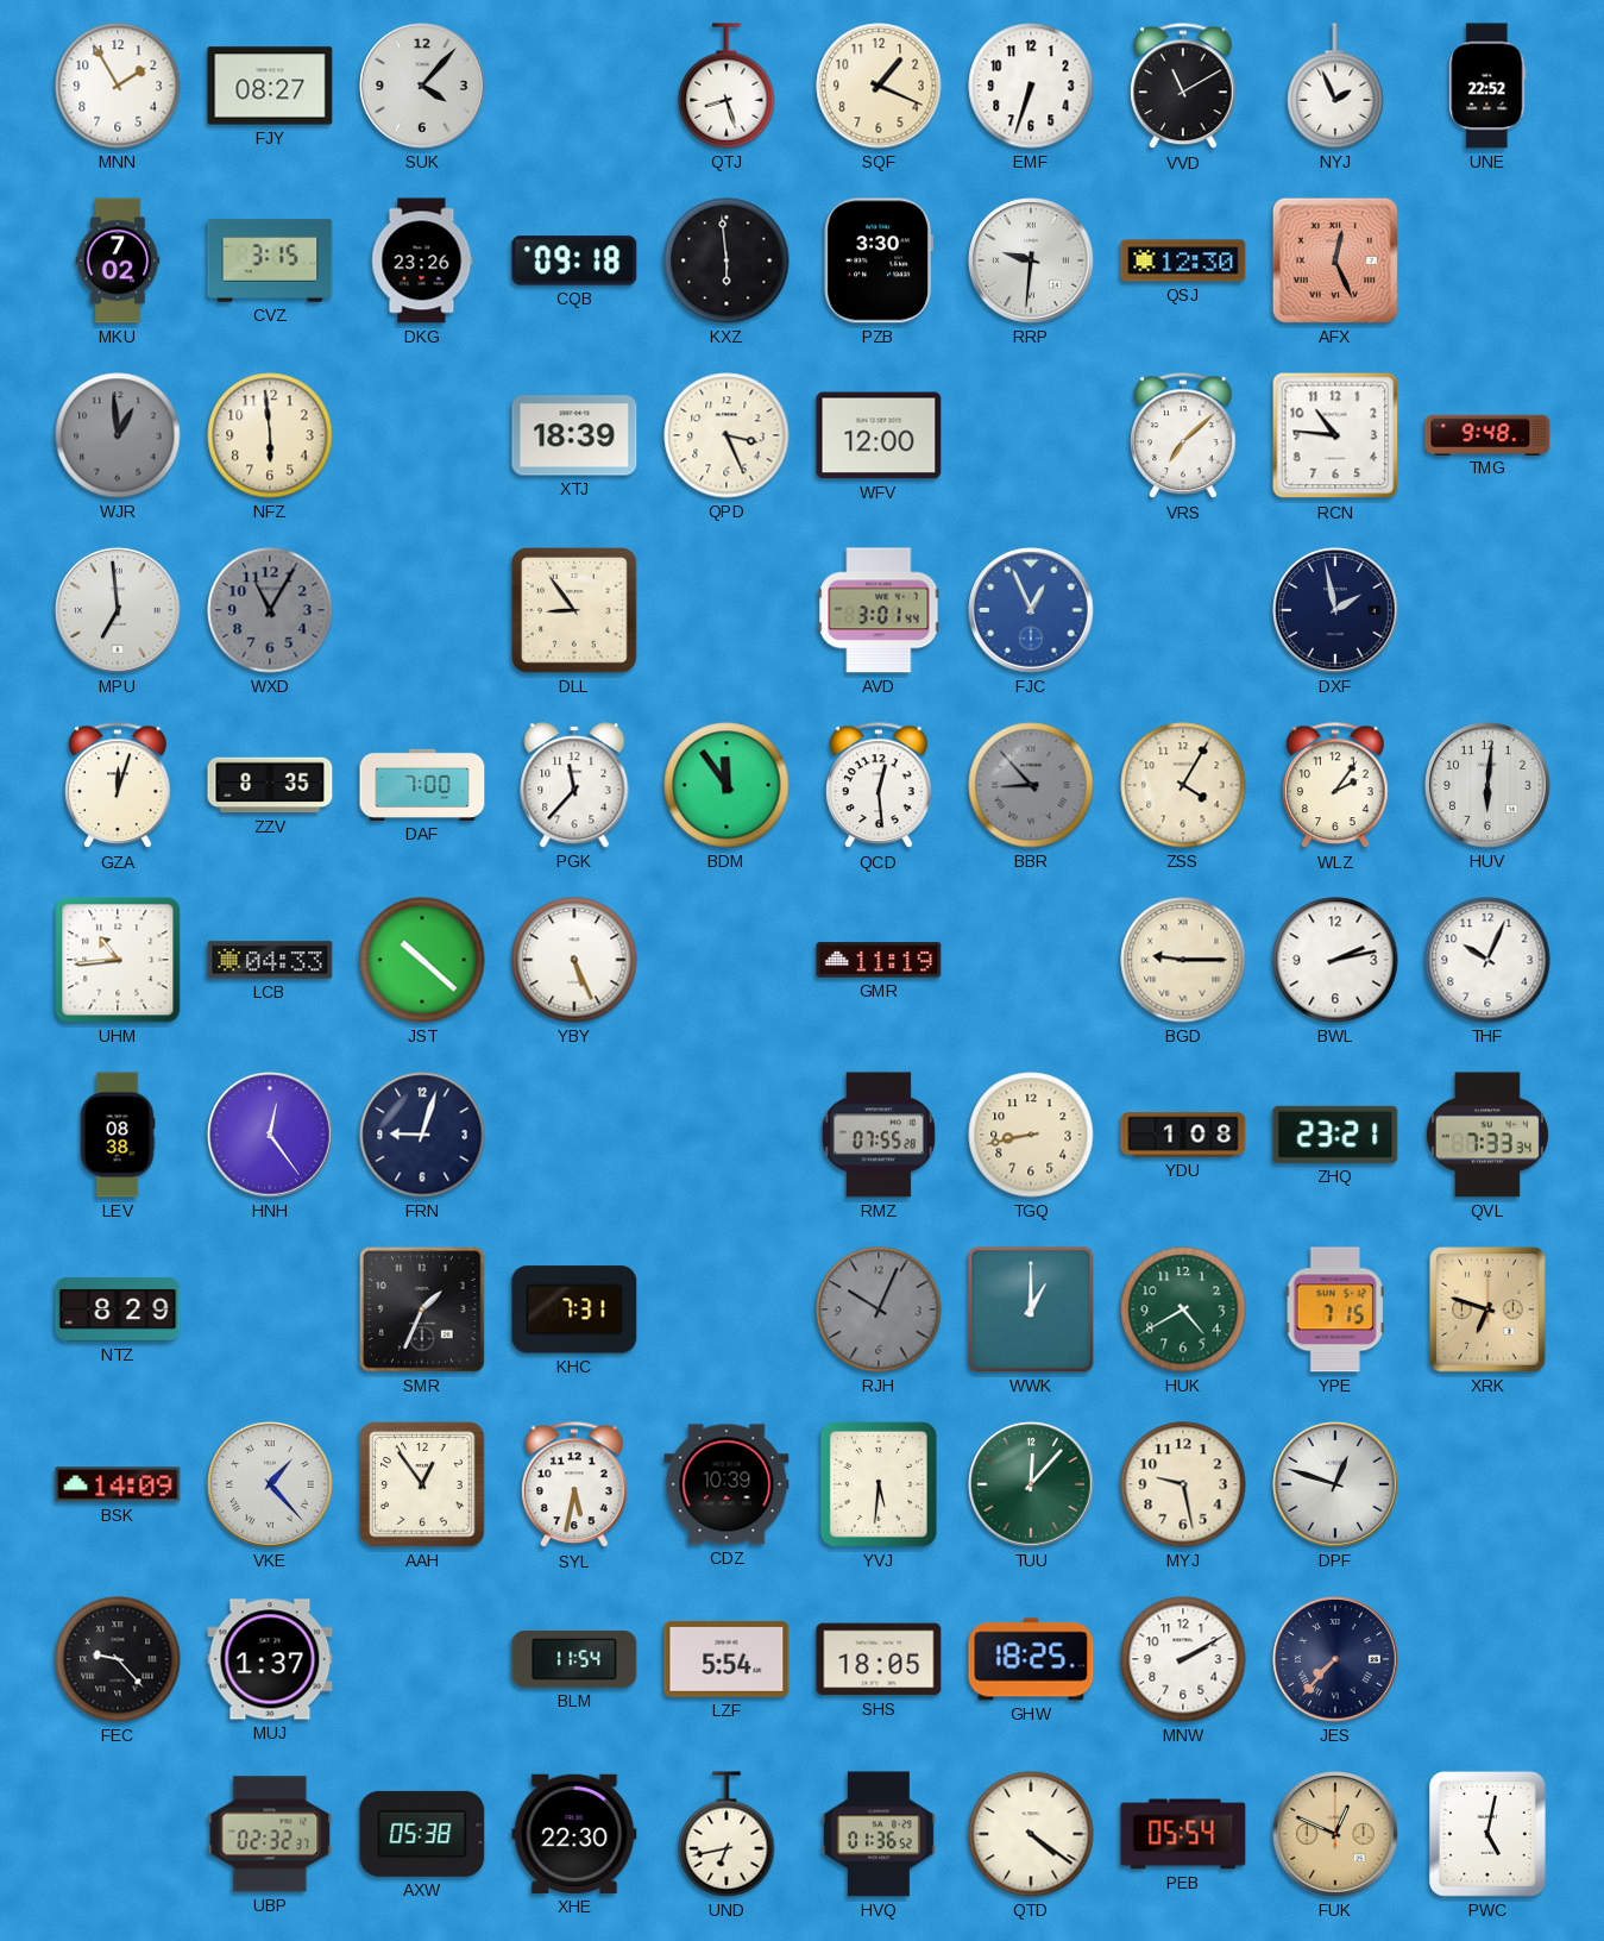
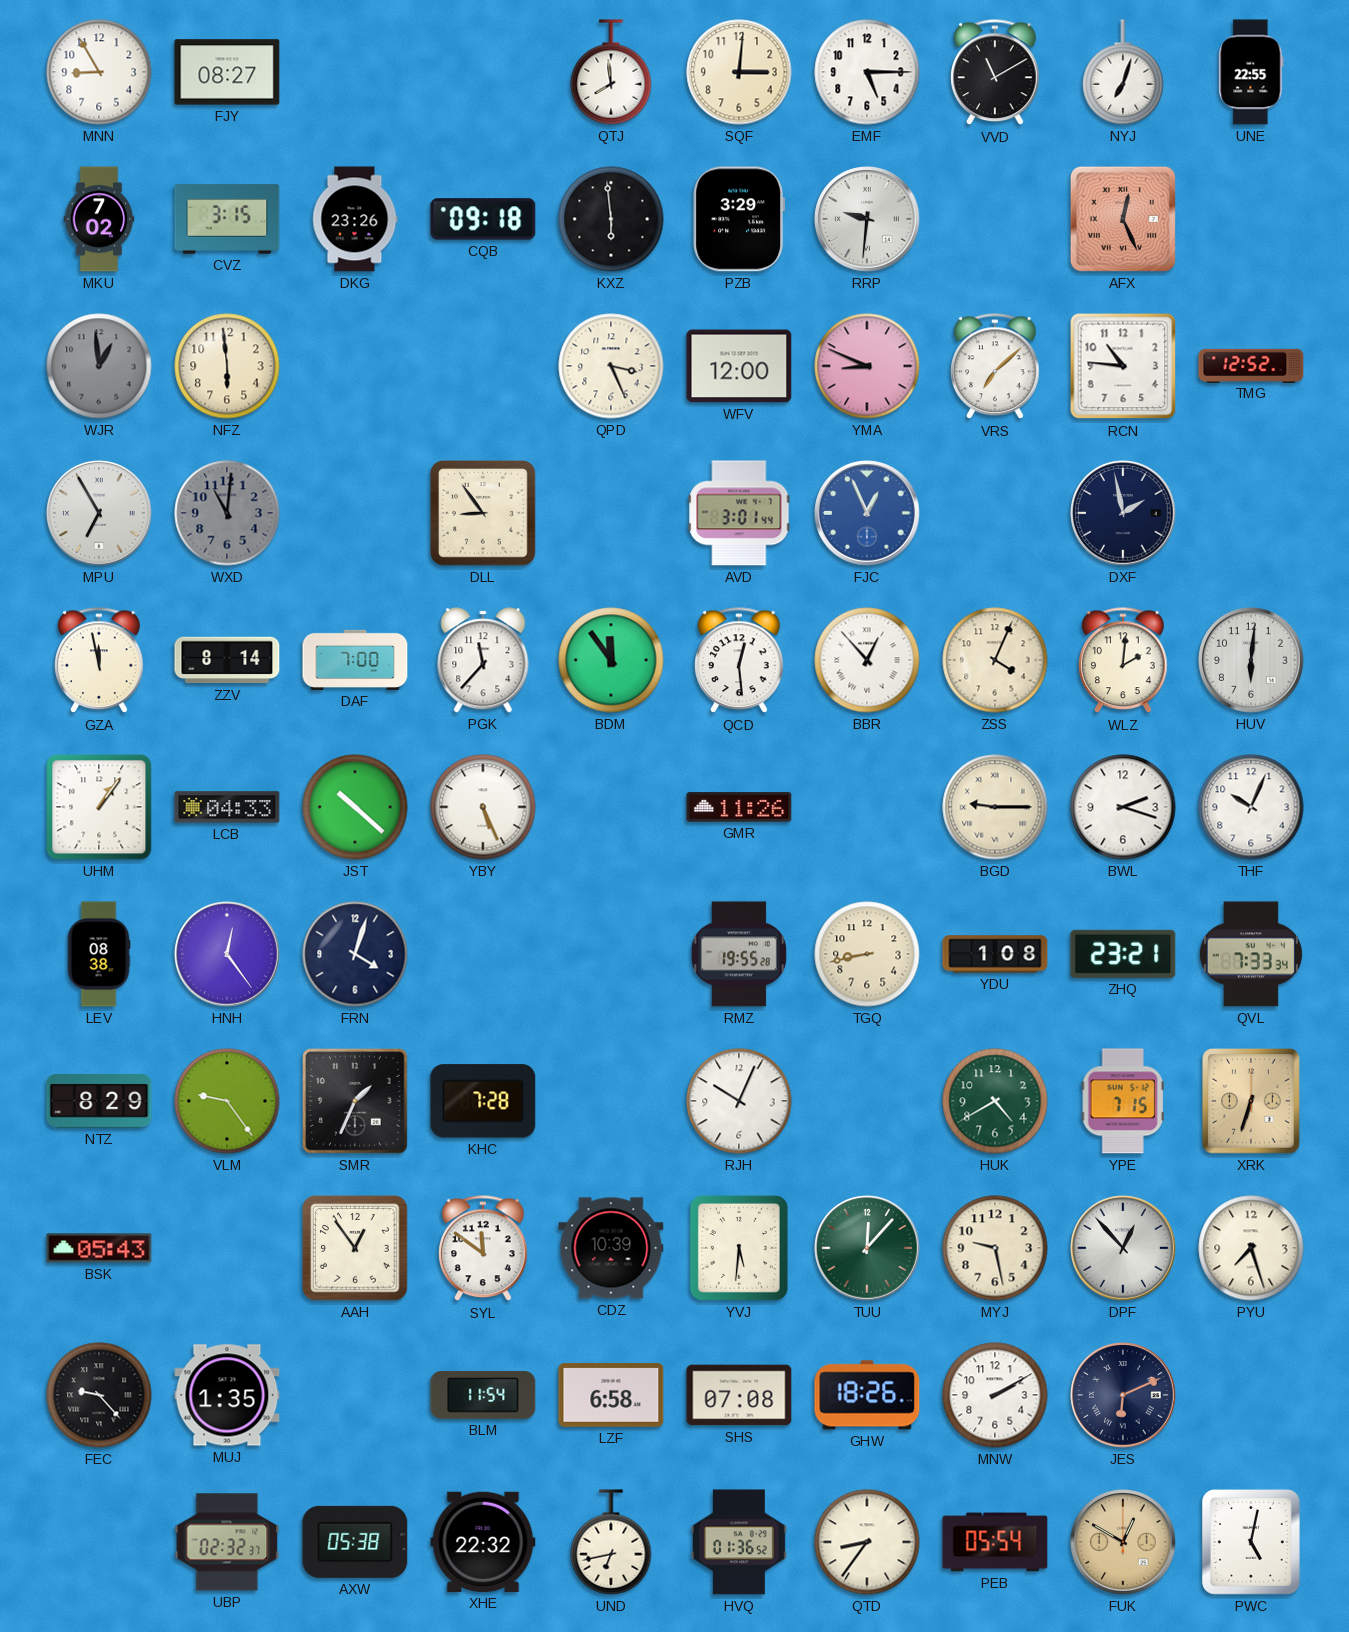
MNN: 1:55 -> 8:55
SUK: 4:07 -> none
QTJ: 8:27 -> 7:59
SQF: 1:19 -> 3:01
EMF: 6:33 -> 5:15
NYJ: 1:56 -> 7:03
UNE: 22:52 -> 22:55
PZB: 3:30 -> 3:29
QSJ: 12:30 -> none
XTJ: 18:39 -> none
YMA: none -> 8:49
TMG: 9:48 -> 12:52
MPU: 6:59 -> 6:55
WXD: 11:05 -> 11:01
GZA: 12:03 -> 11:58
ZZV: 8:35 -> 8:14
BBR: 8:53 -> 12:53
BBR dial: grey -> white
ZSS: 4:05 -> 4:04
WLZ: 2:06 -> 2:01
UHM: 10:44 -> 1:06
GMR: 11:19 -> 11:26
BWL: 2:13 -> 2:18
FRN: 9:03 -> 4:03
RMZ: 07:55 -> 19:55
VLM: none -> 9:24
KHC: 7:31 -> 7:28
RJH dial: grey -> white
WWK: 1:00 -> none
XRK: 6:48 -> 6:33
BSK: 14:09 -> 05:43
VKE: 1:23 -> none
SYL: 5:32 -> 11:51
DPF: 12:48 -> 12:53
PYU: none -> 7:27
MUJ: 1:37 -> 1:35
LZF: 5:54 -> 6:58
SHS: 18:05 -> 07:08
GHW: 18:25 -> 18:26
JES: 7:37 -> 6:11
XHE: 22:30 -> 22:32
QTD: 4:21 -> 8:36
FUK: 12:49 -> 12:50
